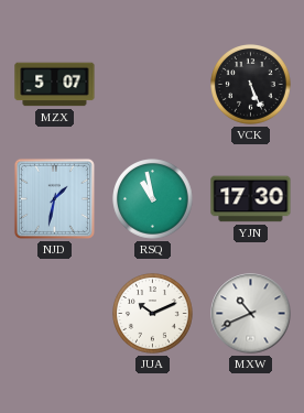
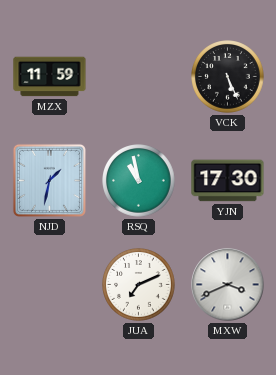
MZX: 5:07 -> 11:59
JUA: 10:11 -> 7:11
MXW: 10:41 -> 3:41
